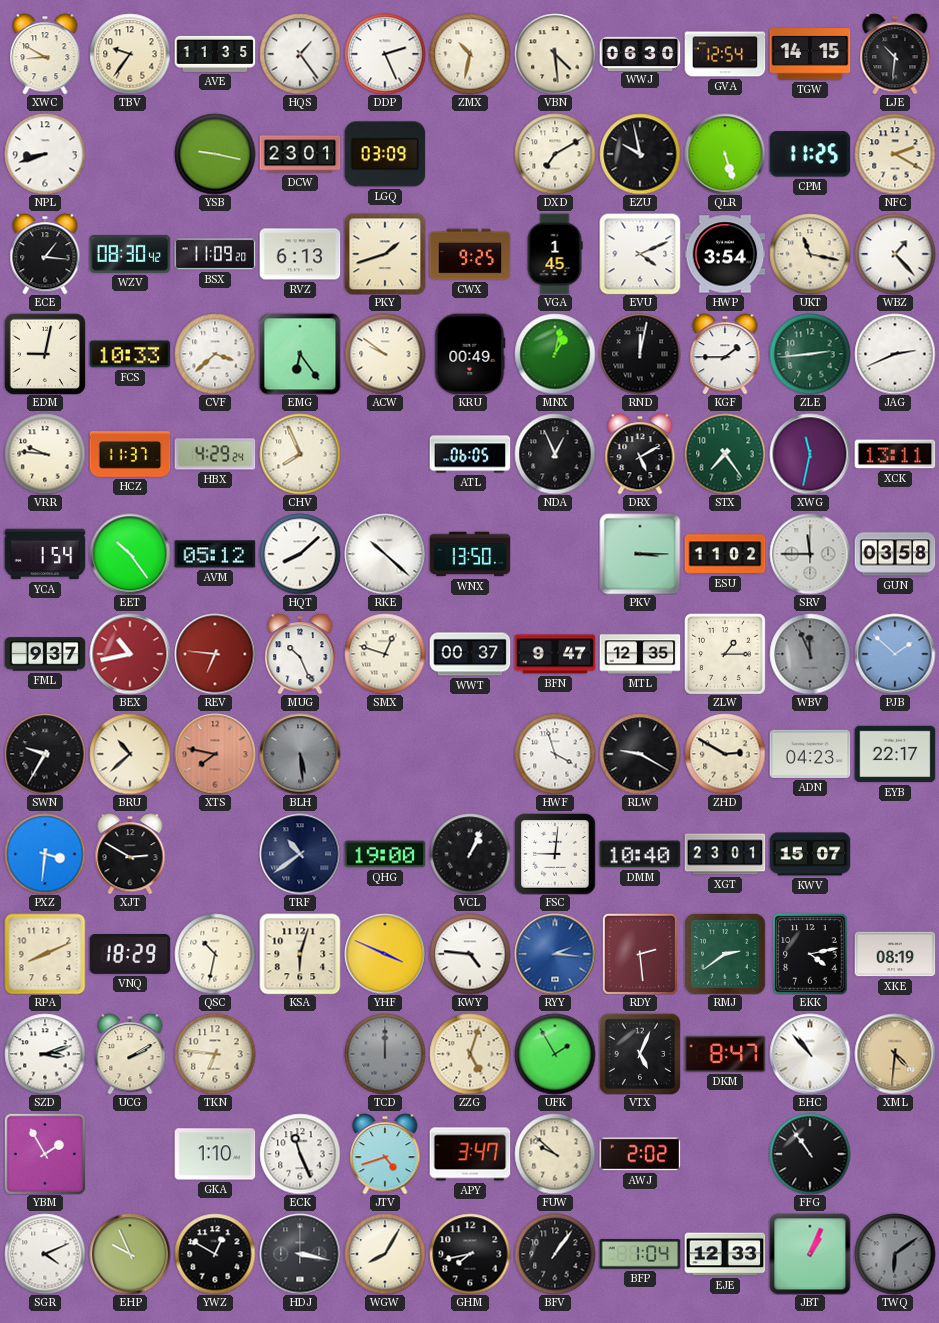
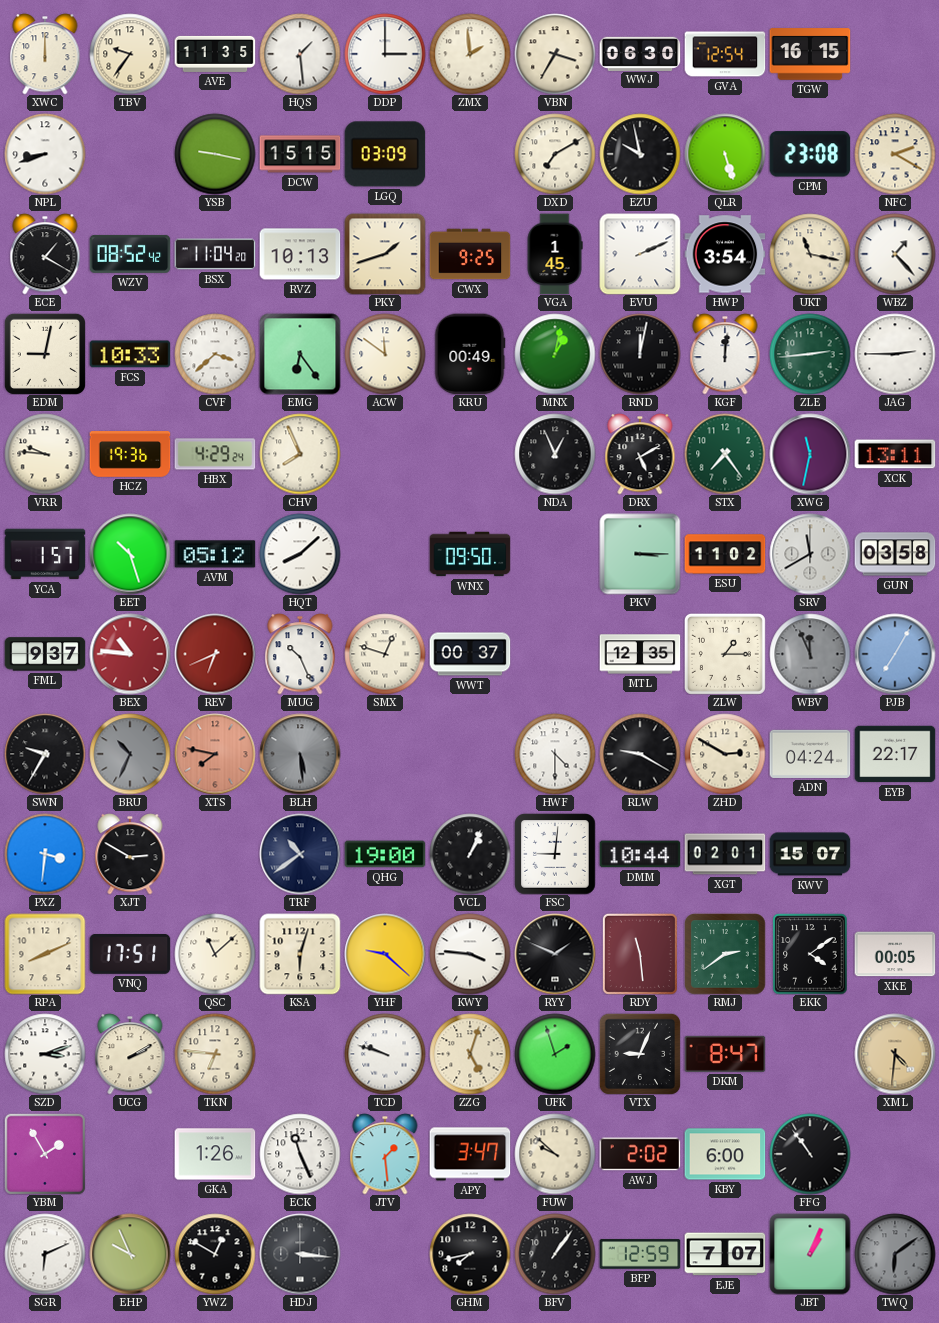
XWC: 8:50 -> 12:00
HQS: 1:24 -> 1:29
DDP: 2:26 -> 3:00
ZMX: 10:32 -> 1:59
VBN: 4:29 -> 3:35
TGW: 14:15 -> 16:15
LJE: 10:31 -> none
DCW: 23:01 -> 15:15
CPM: 11:25 -> 23:08
ECE: 1:16 -> 1:20
WZV: 08:30 -> 08:52
BSX: 11:09 -> 11:04
RVZ: 6:13 -> 10:13
EVU: 4:11 -> 2:11
ACW: 9:51 -> 11:51
KGF: 1:45 -> 12:01
JAG: 2:41 -> 2:45
HCZ: 11:37 -> 19:36
ATL: 06:05 -> none
YCA: 1:54 -> 1:57
EET: 10:24 -> 10:27
RKE: 10:22 -> none
WNX: 13:50 -> 09:50
SRV: 11:45 -> 11:40
BEX: 10:43 -> 10:46
REV: 6:46 -> 6:41
BFN: 9:47 -> none
PJB: 1:52 -> 7:05
BRU: 10:38 -> 10:34
BRU dial: cream -> grey
HWF: 3:57 -> 4:30
ADN: 04:23 -> 04:24
DMM: 10:40 -> 10:44
XGT: 23:01 -> 02:01
VNQ: 18:29 -> 17:51
QSC: 10:32 -> 11:08
YHF: 3:49 -> 9:22
KWY: 4:46 -> 3:46
RYY: 2:16 -> 1:49
RYY dial: blue -> black
RDY: 2:29 -> 11:29
EKK: 4:13 -> 4:09
XKE: 08:19 -> 00:05
TCD: 12:00 -> 9:48
TCD dial: grey -> white
UFK: 1:55 -> 1:57
VTX: 5:04 -> 9:04
EHC: 10:53 -> none
GKA: 1:10 -> 1:26
JTV: 4:42 -> 1:29
KBY: none -> 6:00
SGR: 4:11 -> 6:11
HDJ: 3:17 -> 3:16
WGW: 8:05 -> none
BFP: 1:04 -> 12:59
EJE: 12:33 -> 7:07
